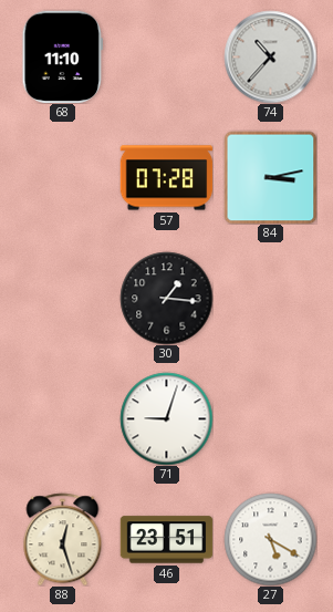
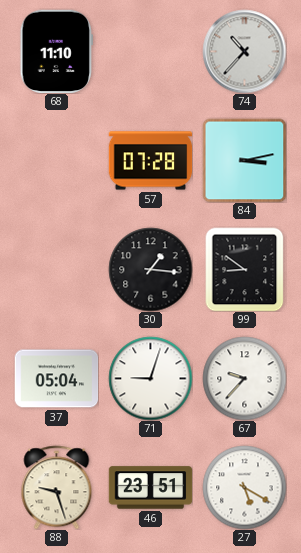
99: none -> 8:51
37: none -> 05:04
67: none -> 9:37
88: 12:27 -> 9:27
